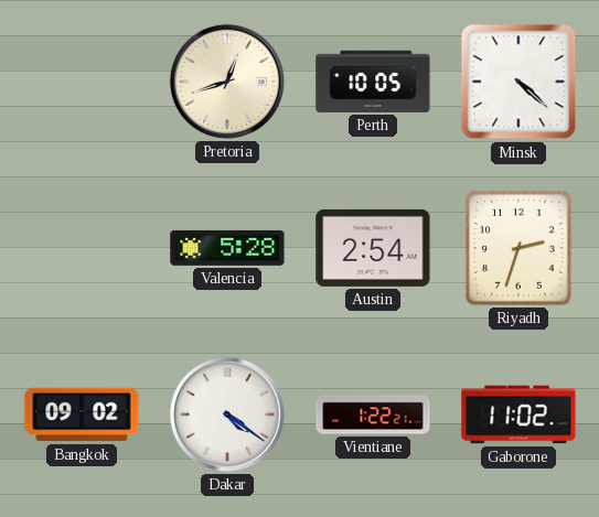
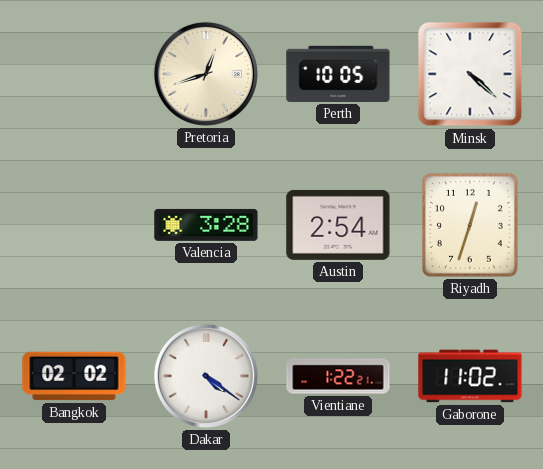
Valencia: 5:28 -> 3:28
Riyadh: 2:33 -> 12:33
Bangkok: 09:02 -> 02:02
